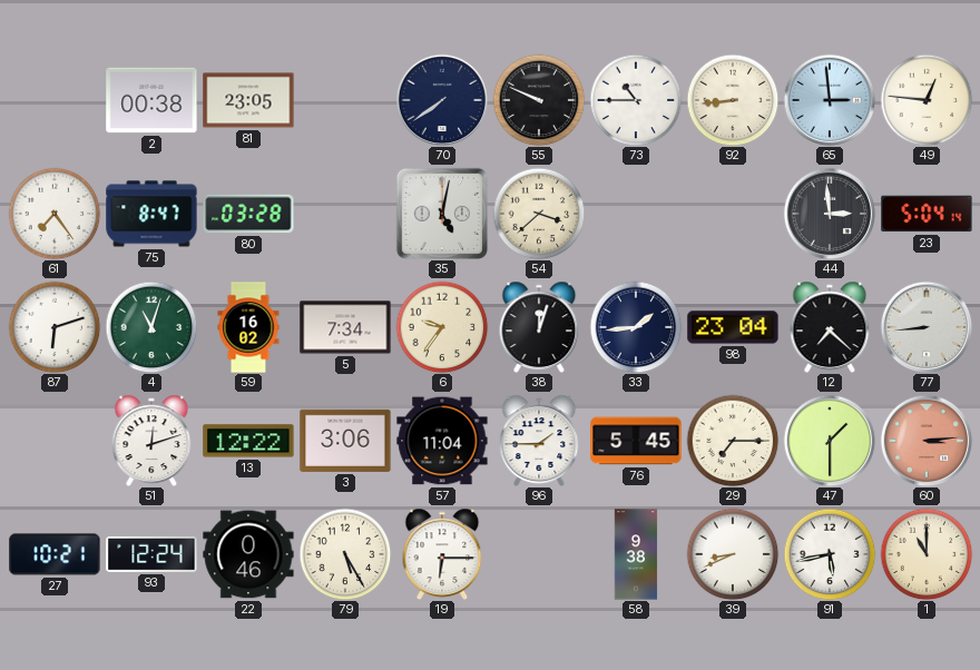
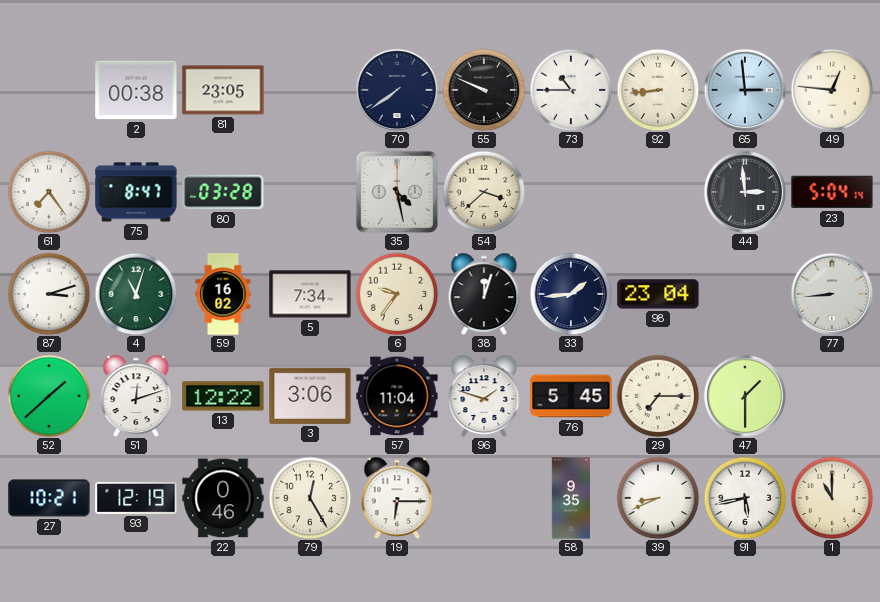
35: 5:02 -> 4:28
87: 6:12 -> 3:12
12: 7:22 -> none
52: none -> 1:38
96: 1:45 -> 1:48
60: 3:14 -> none
93: 12:24 -> 12:19
79: 5:25 -> 12:25
58: 9:38 -> 9:35
